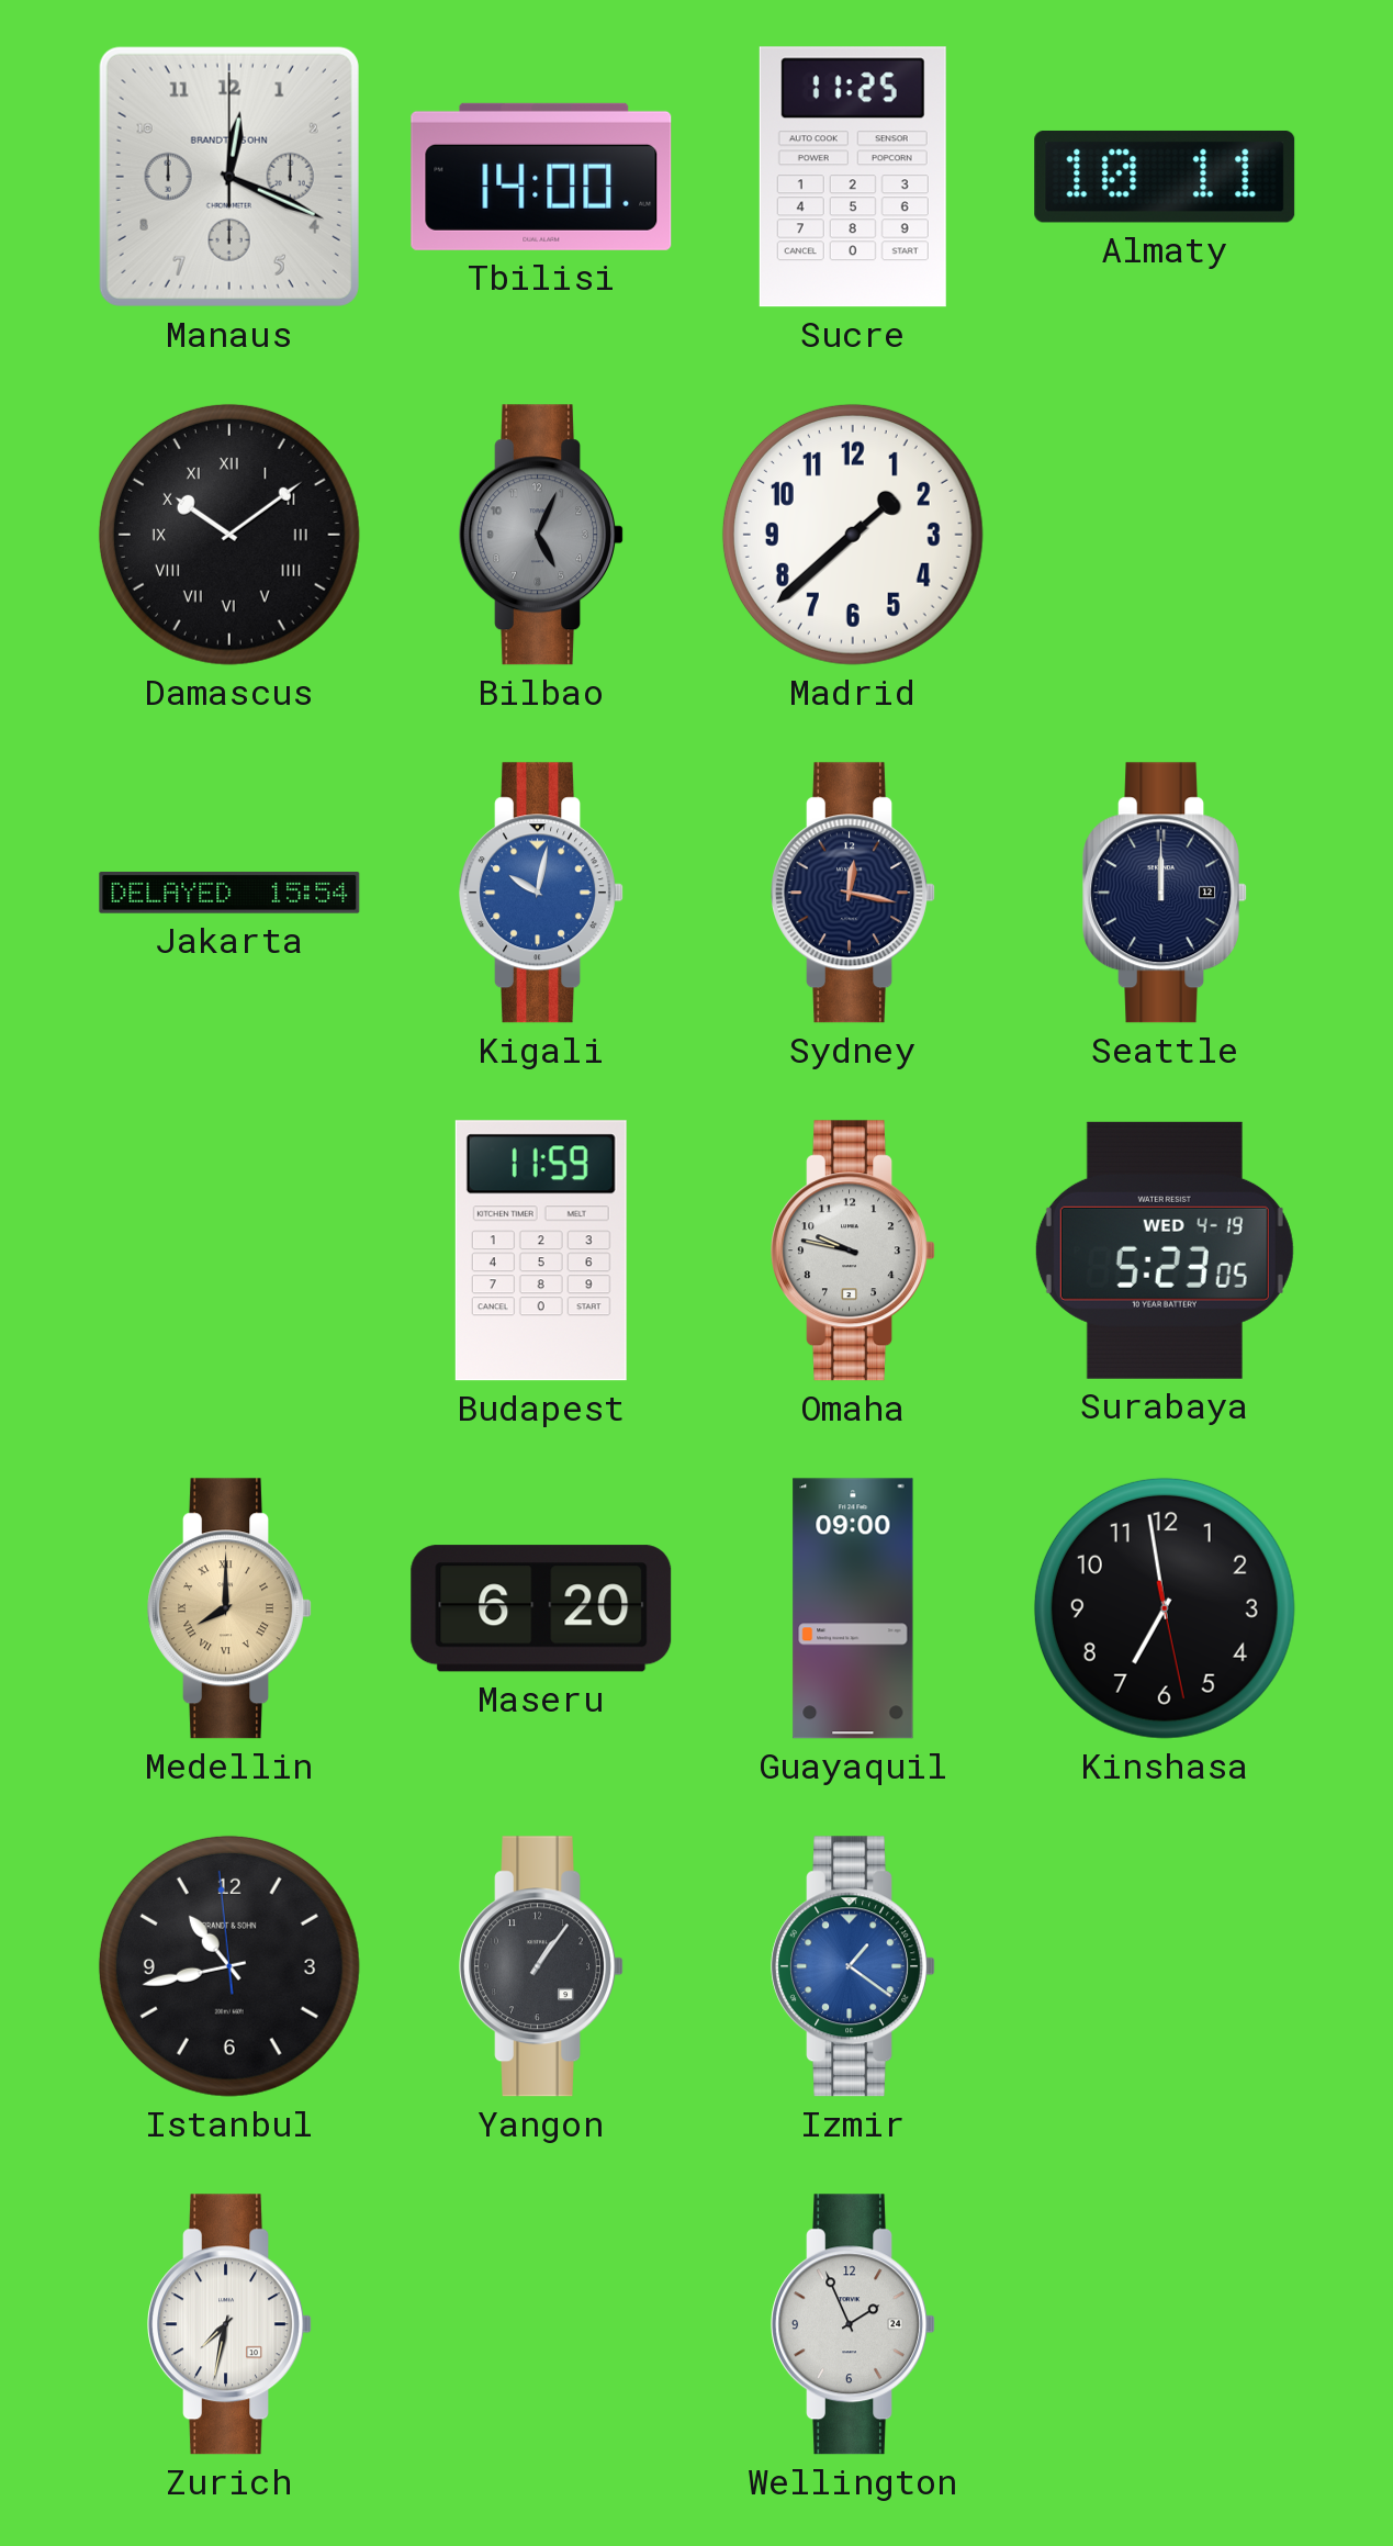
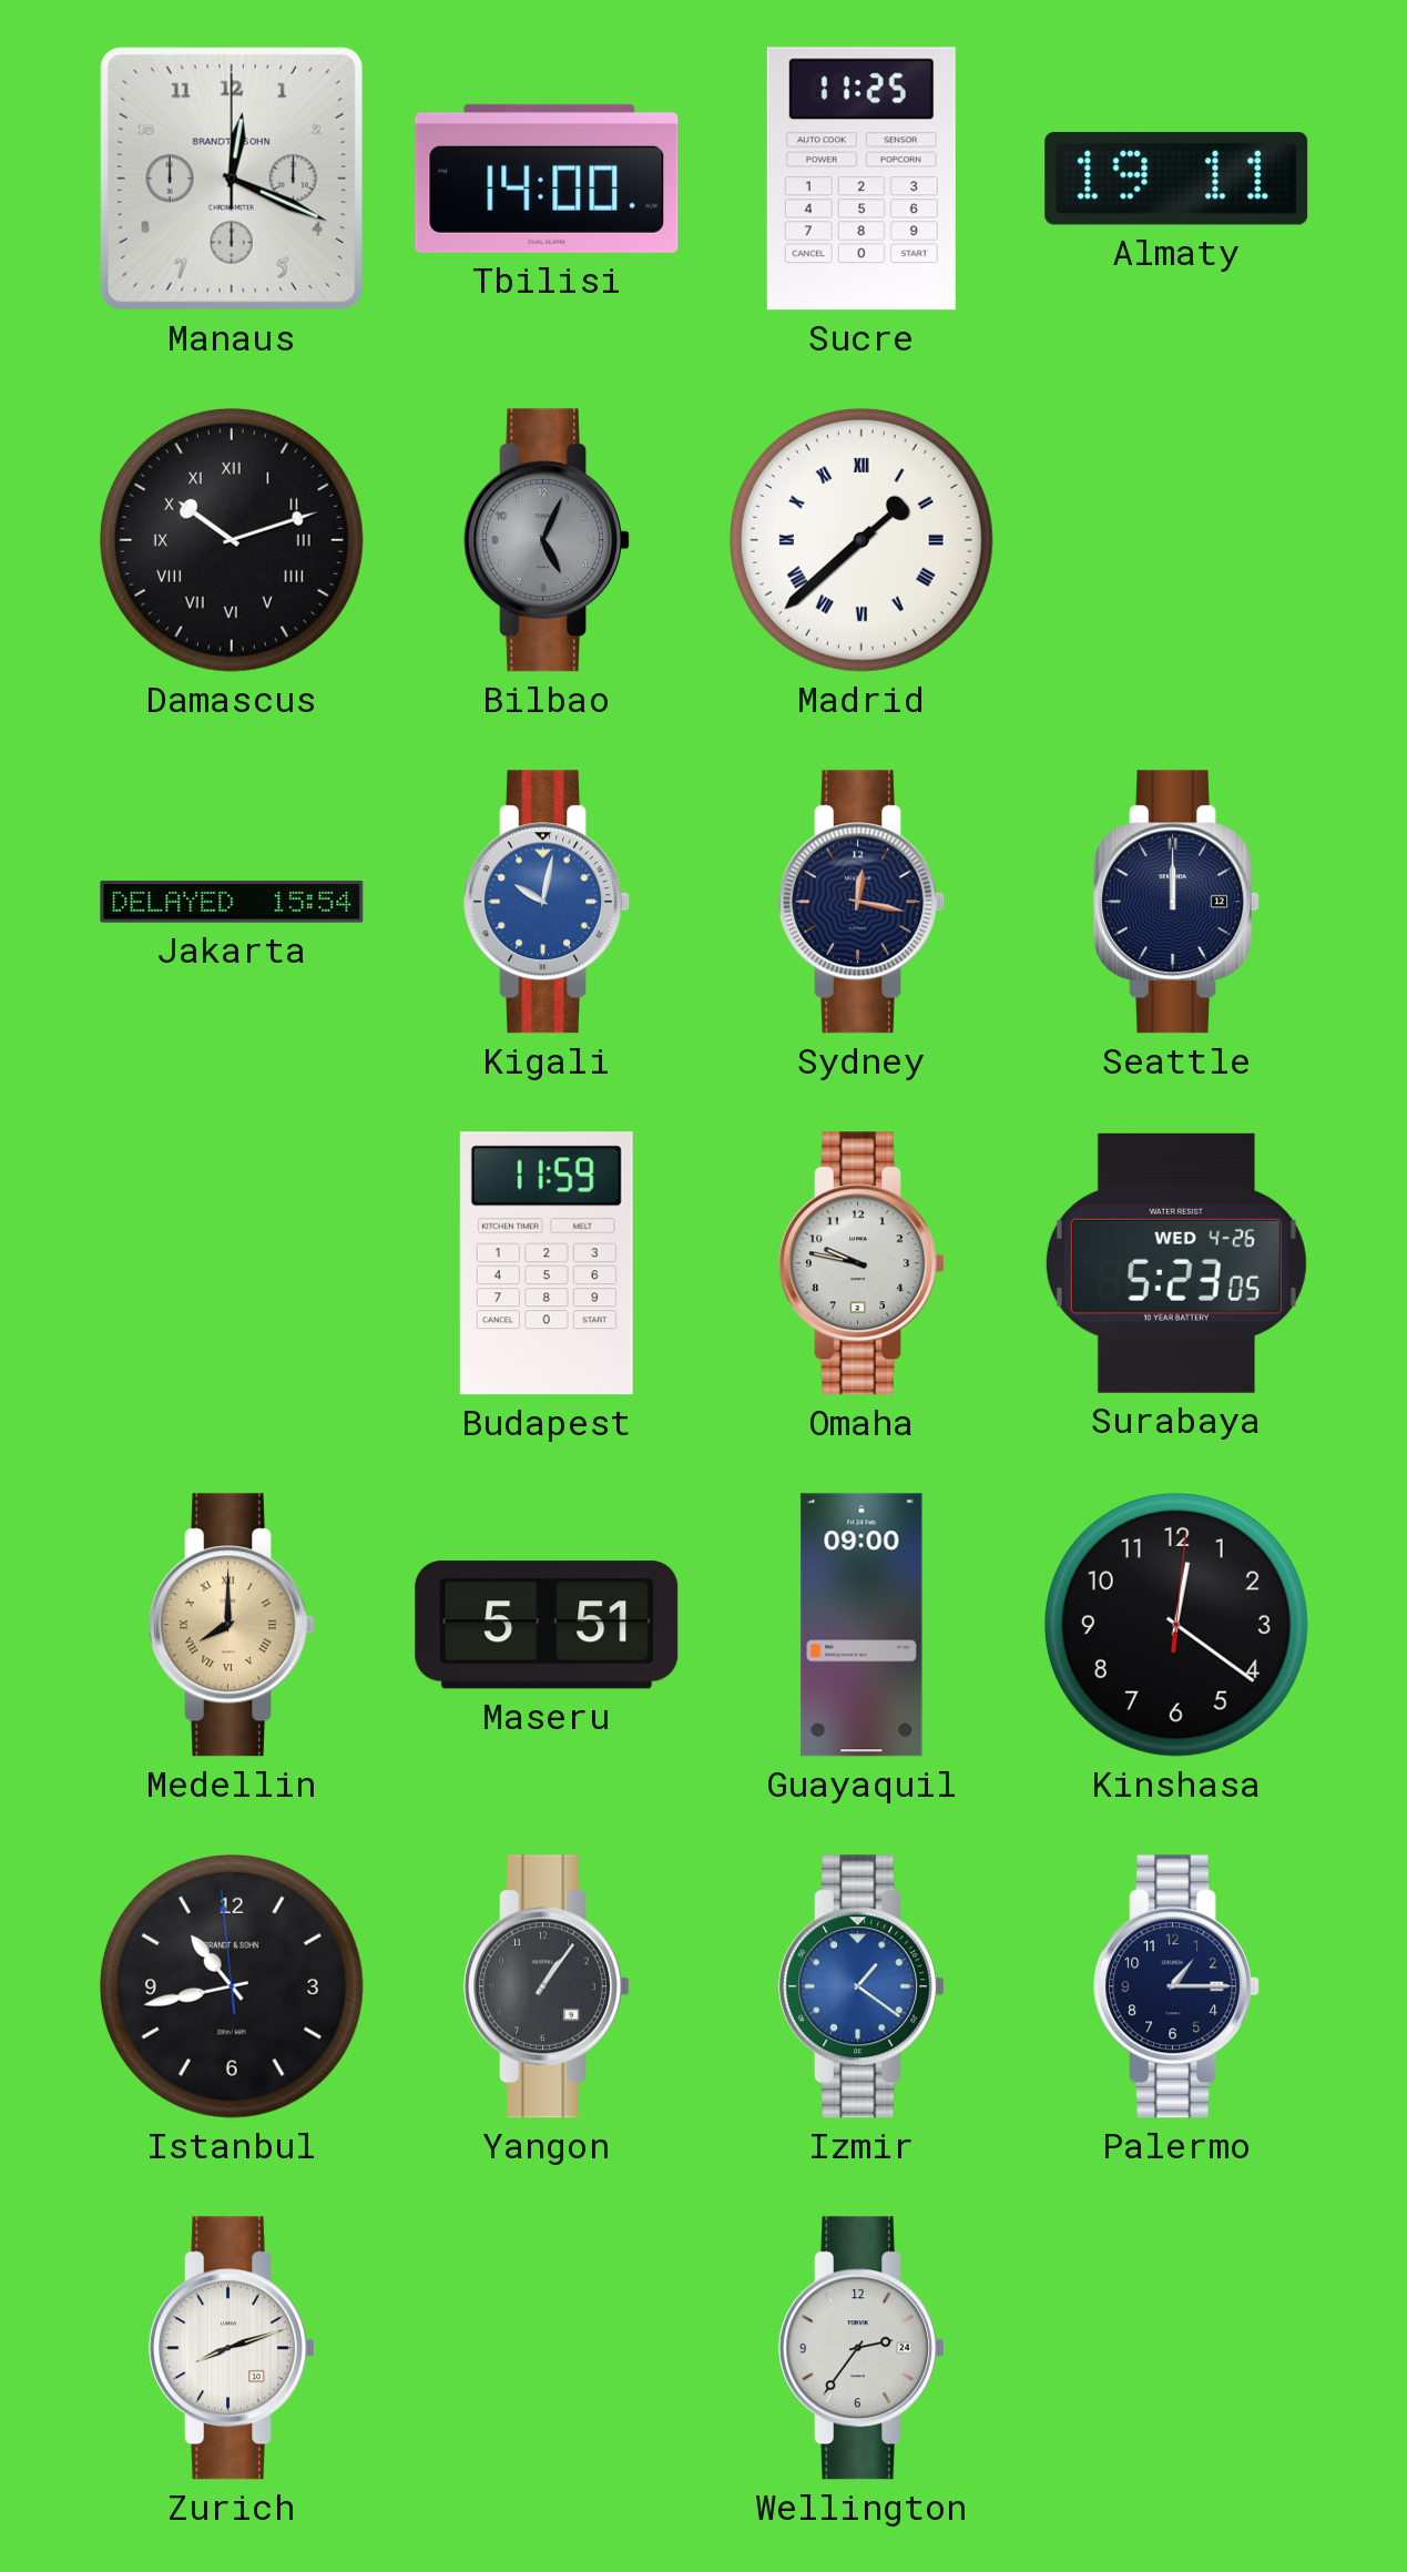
Almaty: 10:11 -> 19:11
Damascus: 10:09 -> 10:12
Madrid numerals: Arabic -> Roman
Surabaya date: WED 4-19 -> WED 4-26
Maseru: 6:20 -> 5:51
Kinshasa: 6:58 -> 12:21
Palermo: none -> 1:15
Zurich: 7:32 -> 8:12
Wellington: 1:56 -> 2:36
